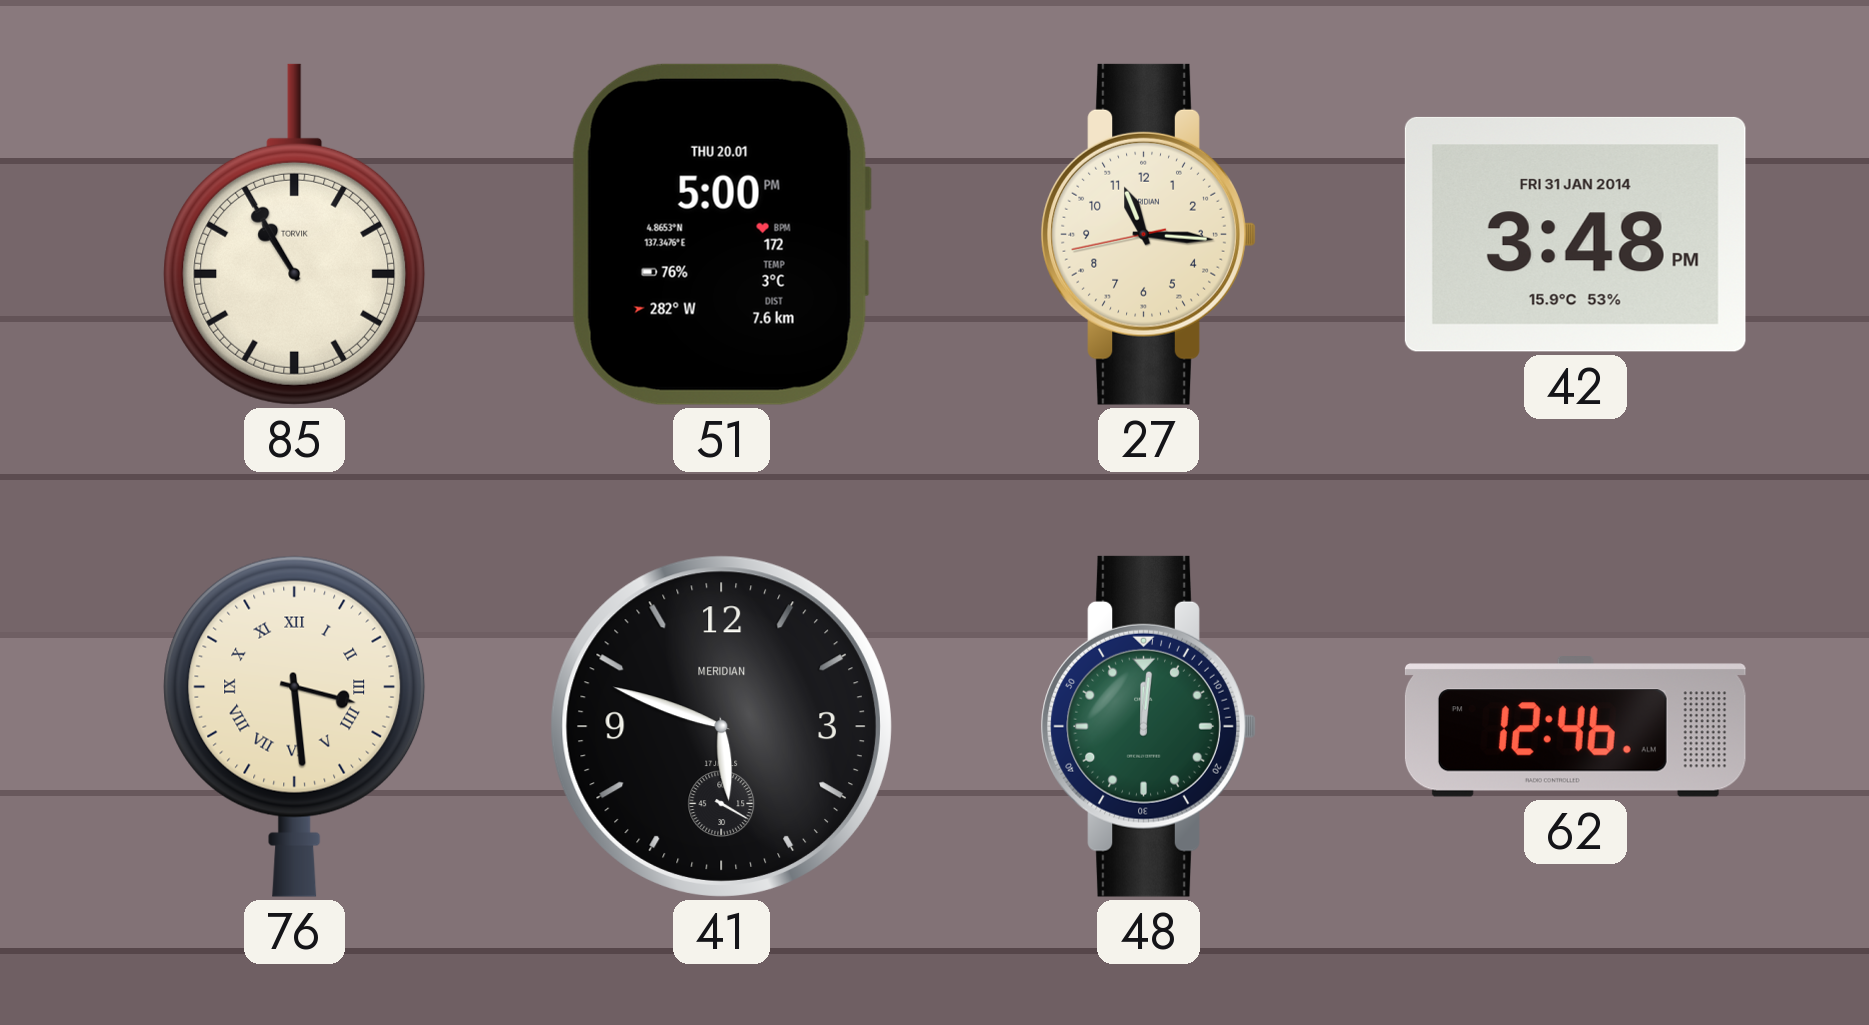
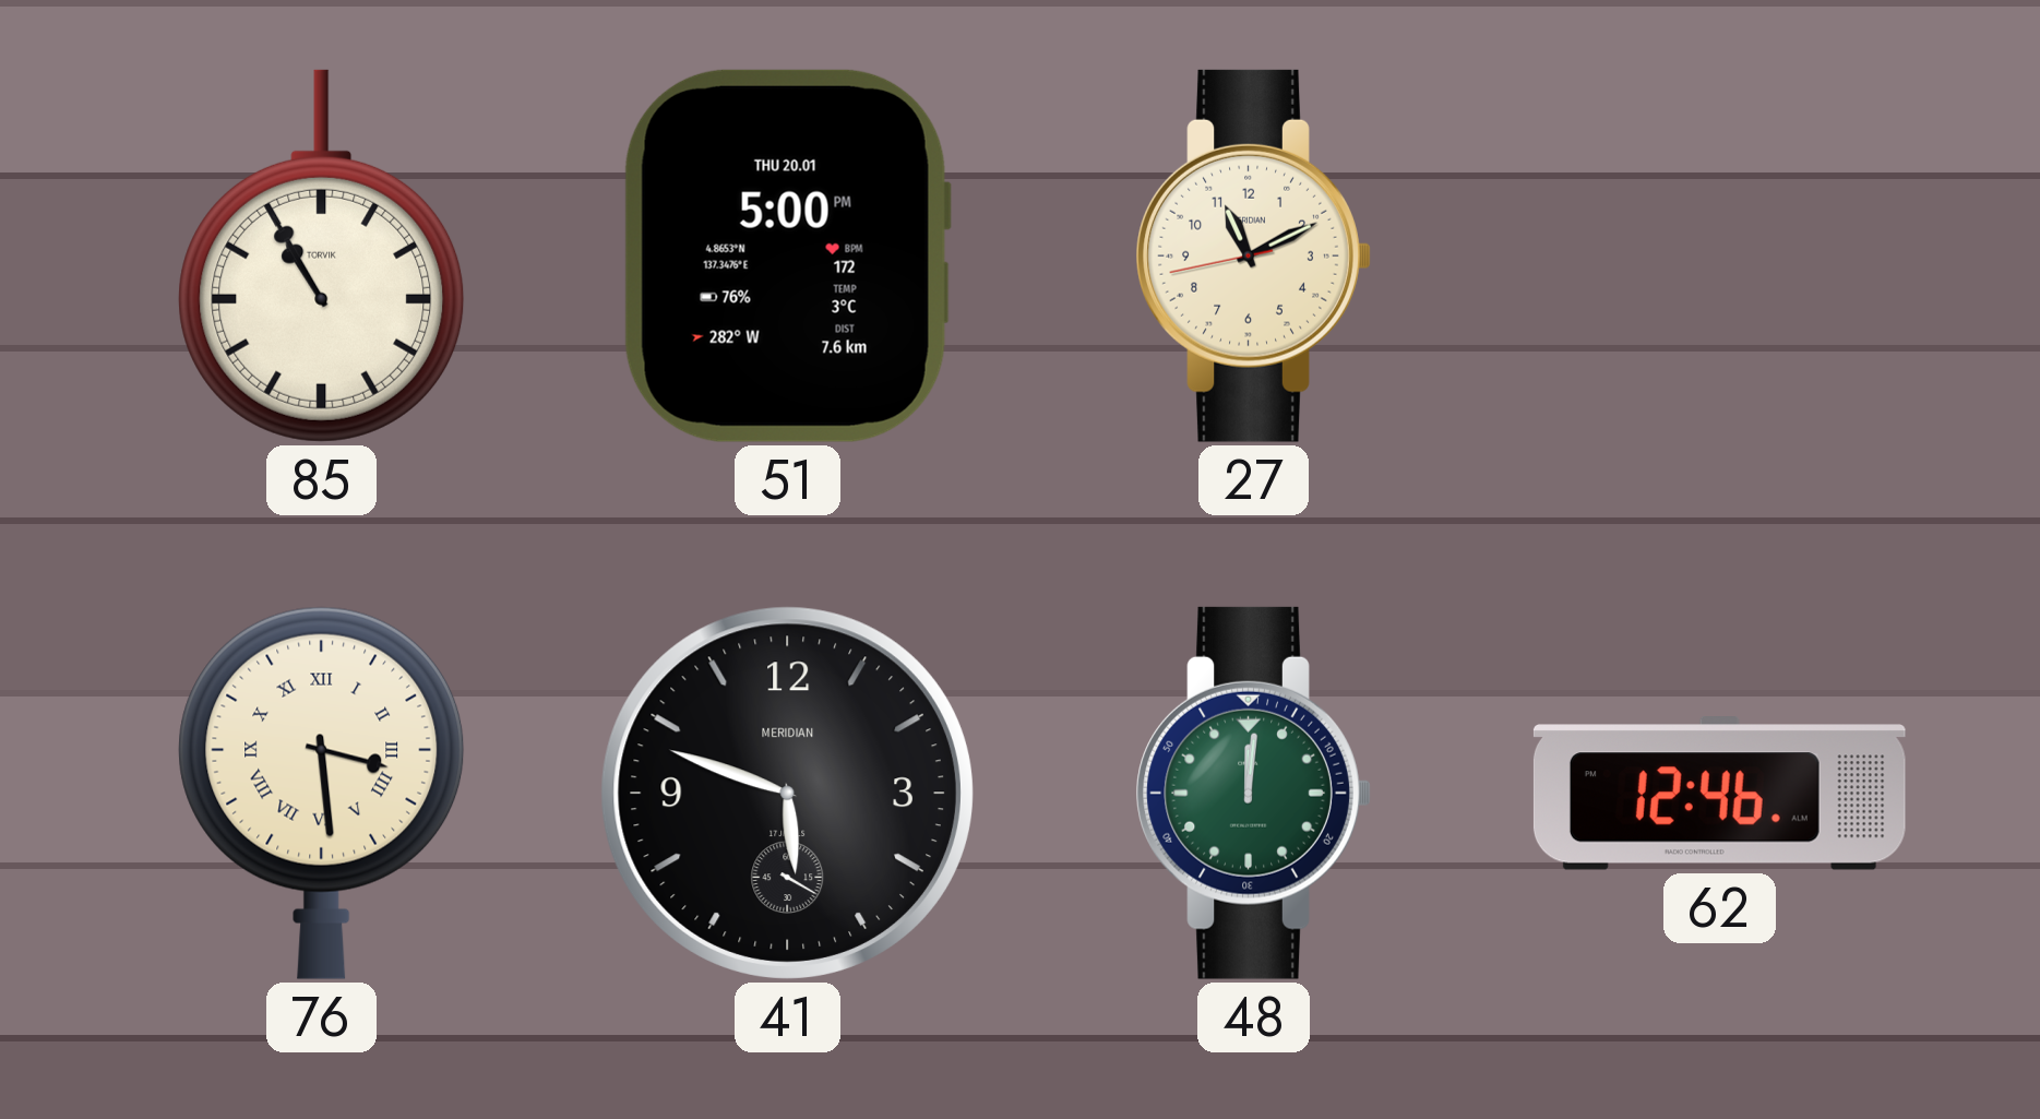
27: 11:15 -> 11:10
42: 3:48 -> none
